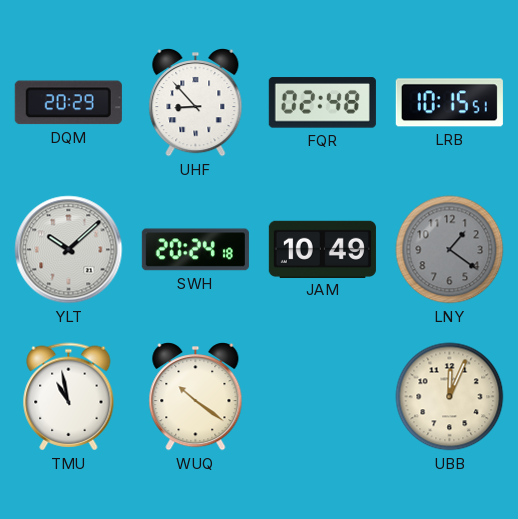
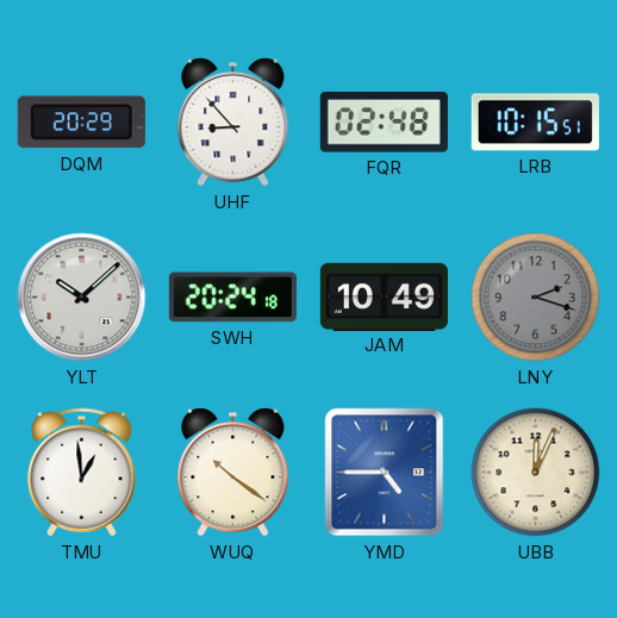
LNY: 1:21 -> 2:18
TMU: 10:58 -> 12:59
YMD: none -> 4:45
